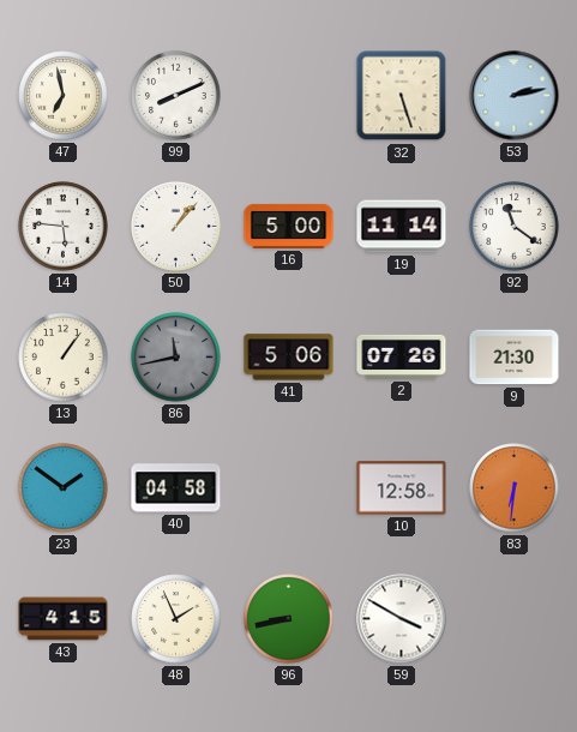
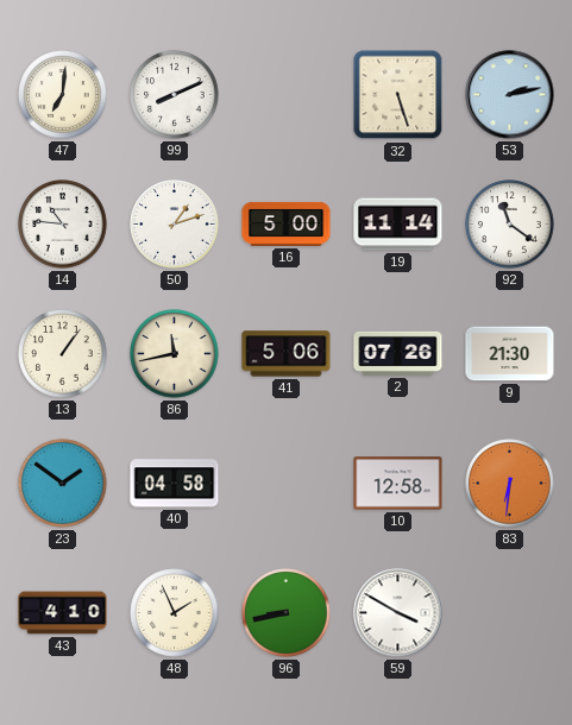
47: 6:58 -> 7:01
14: 5:46 -> 10:46
50: 1:07 -> 1:12
86 dial: grey -> cream
43: 4:15 -> 4:10
